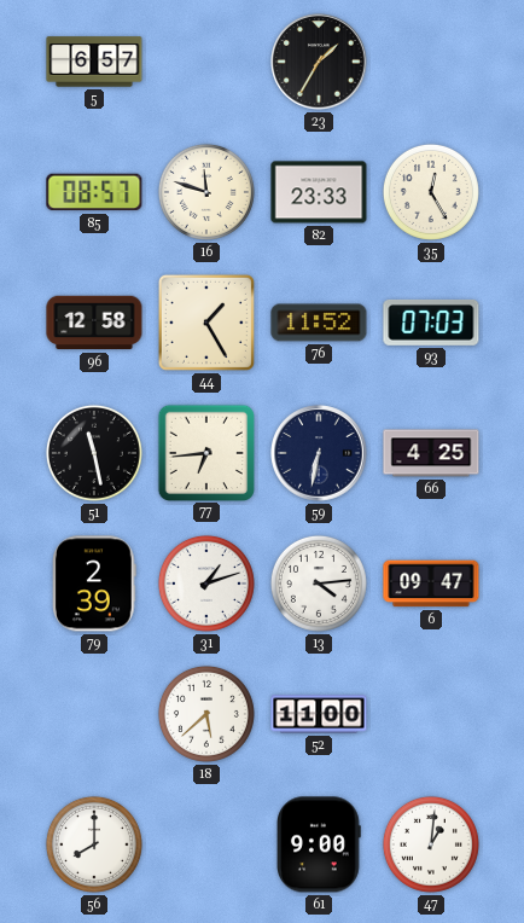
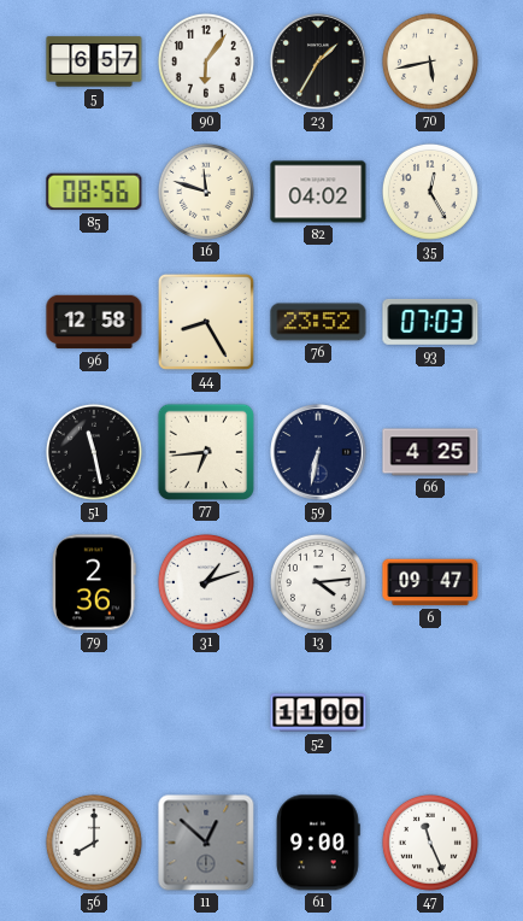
90: none -> 6:06
70: none -> 5:43
85: 08:57 -> 08:56
82: 23:33 -> 04:02
44: 1:25 -> 8:25
76: 11:52 -> 23:52
79: 2:39 -> 2:36
18: 5:38 -> none
11: none -> 12:52
47: 1:01 -> 11:26
